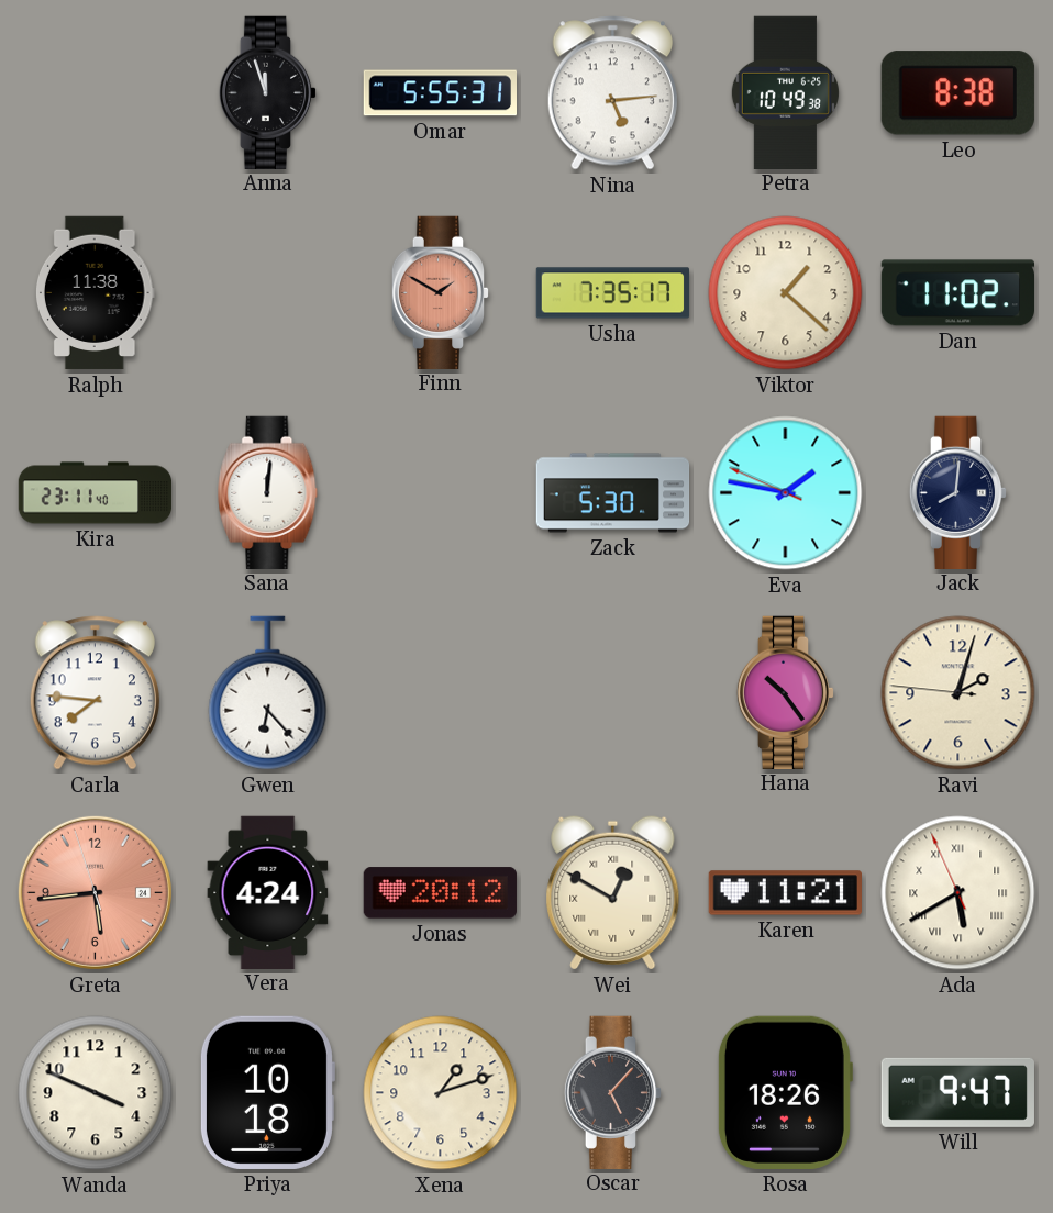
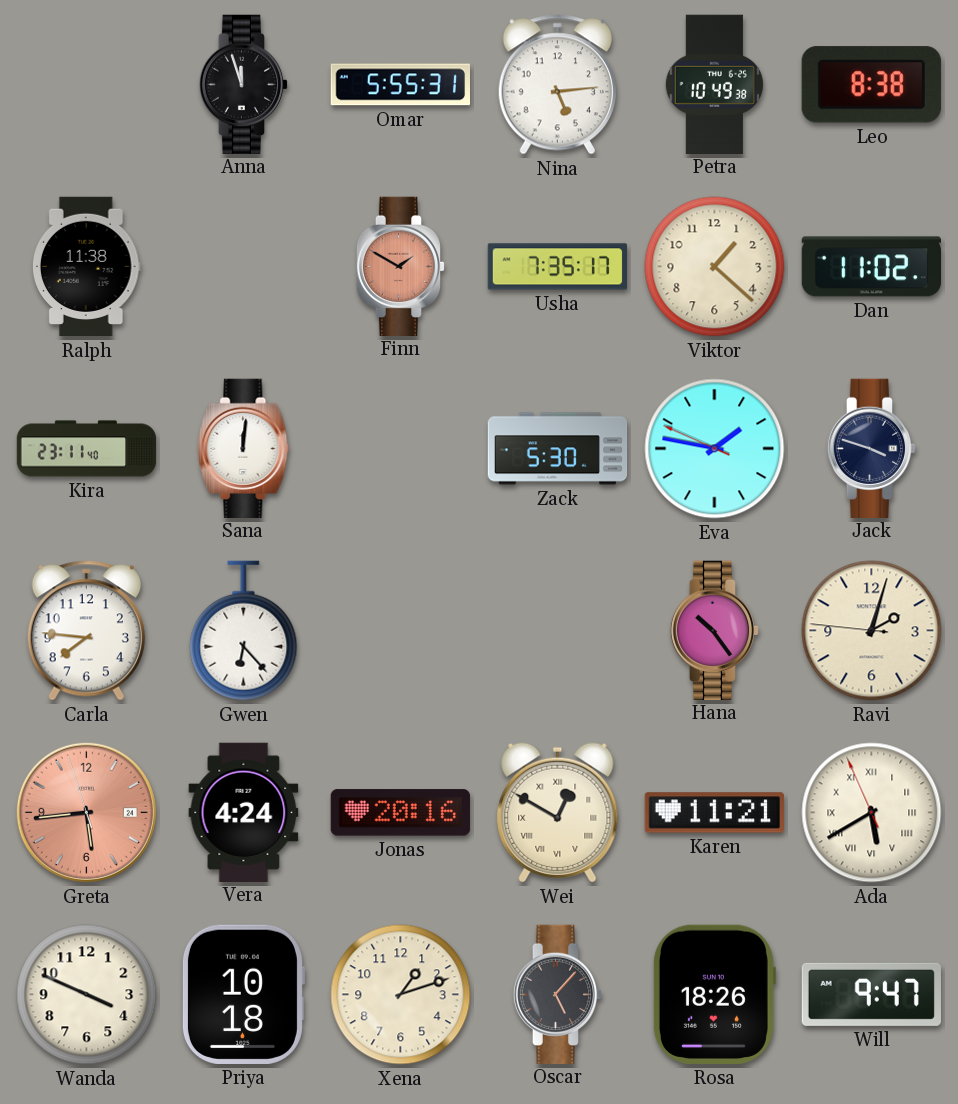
Jack: 8:01 -> 3:48
Jonas: 20:12 -> 20:16
